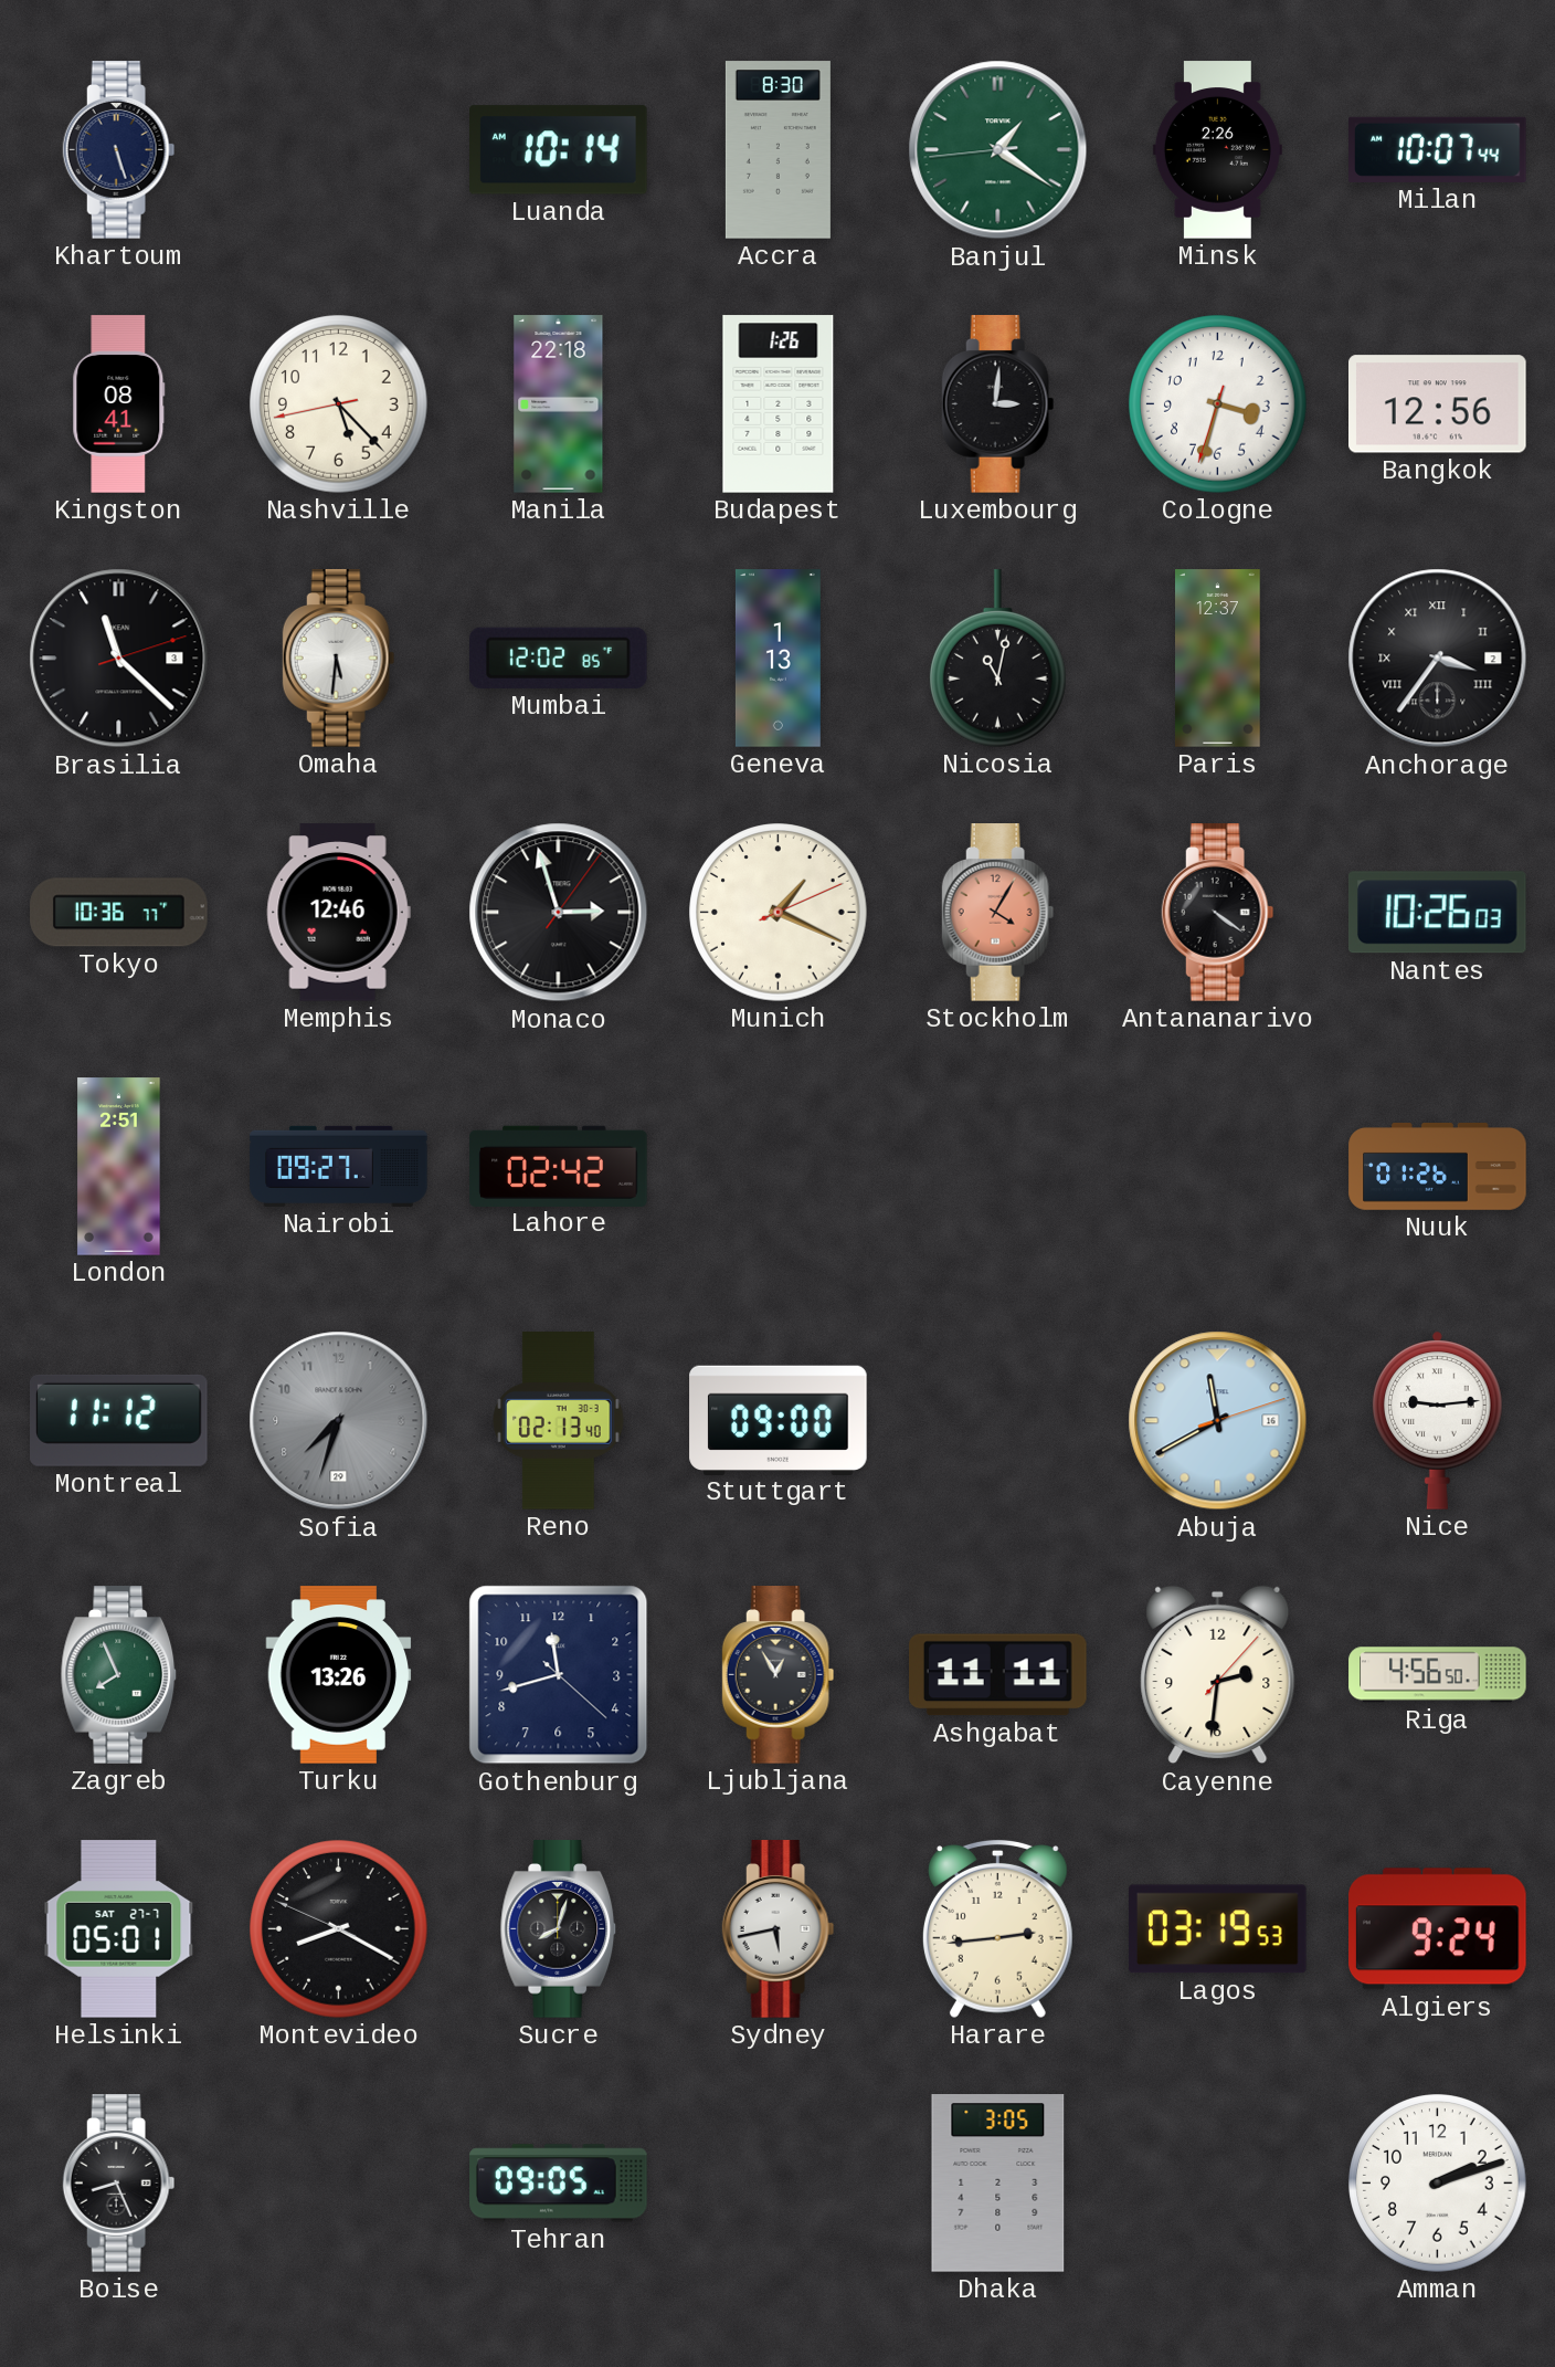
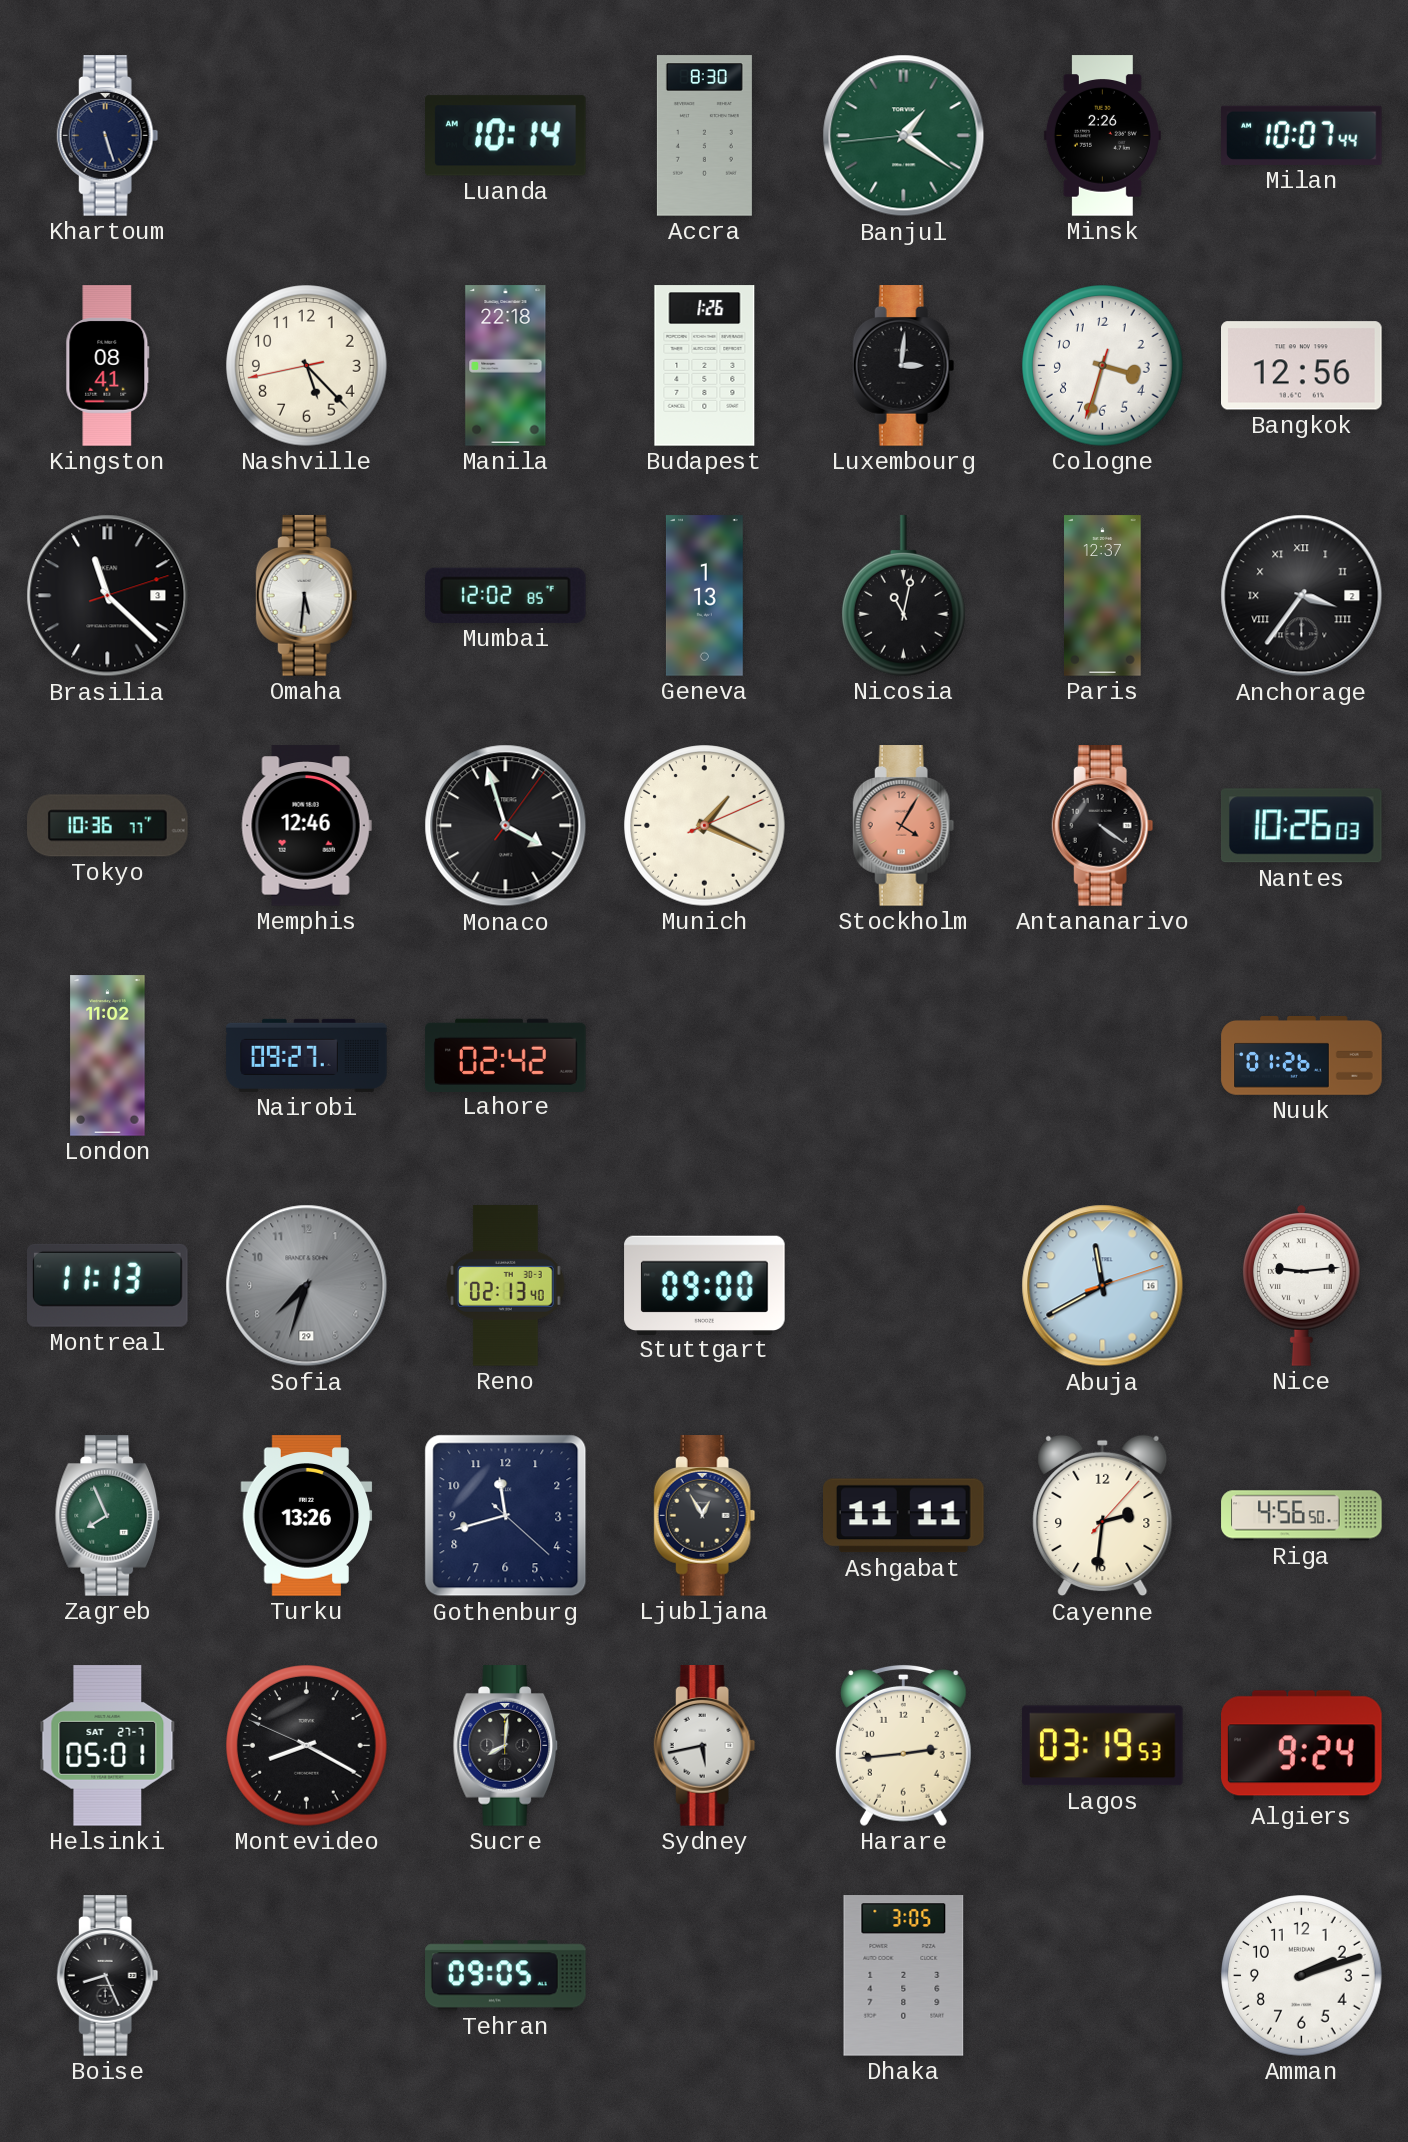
Monaco: 2:57 -> 3:57
London: 2:51 -> 11:02
Montreal: 11:12 -> 11:13
Sucre: 8:03 -> 8:01
